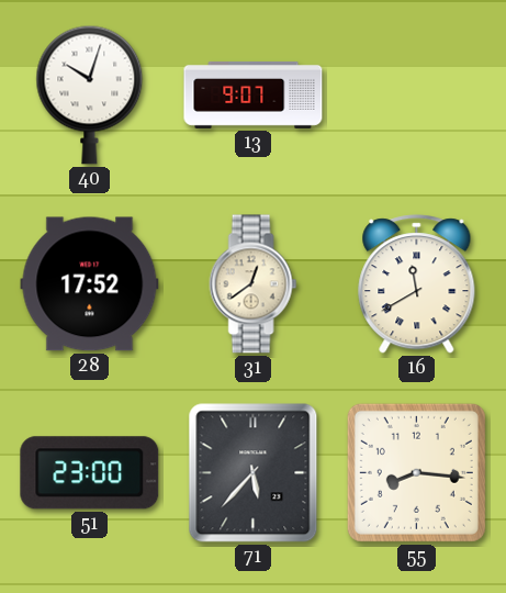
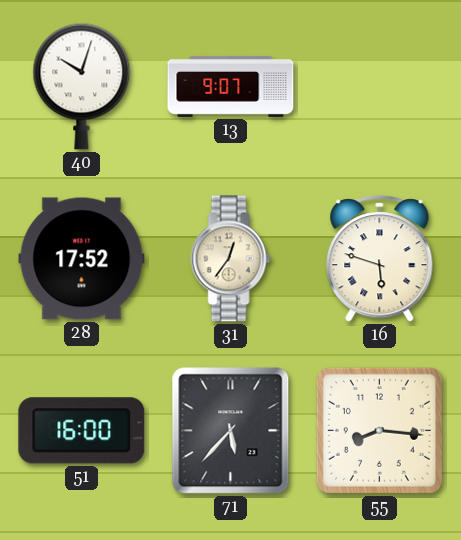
31: 12:39 -> 12:36
16: 11:40 -> 5:48
51: 23:00 -> 16:00
